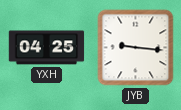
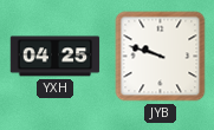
JYB: 9:16 -> 9:48
